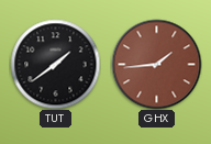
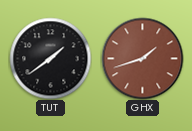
GHX: 1:44 -> 1:42
